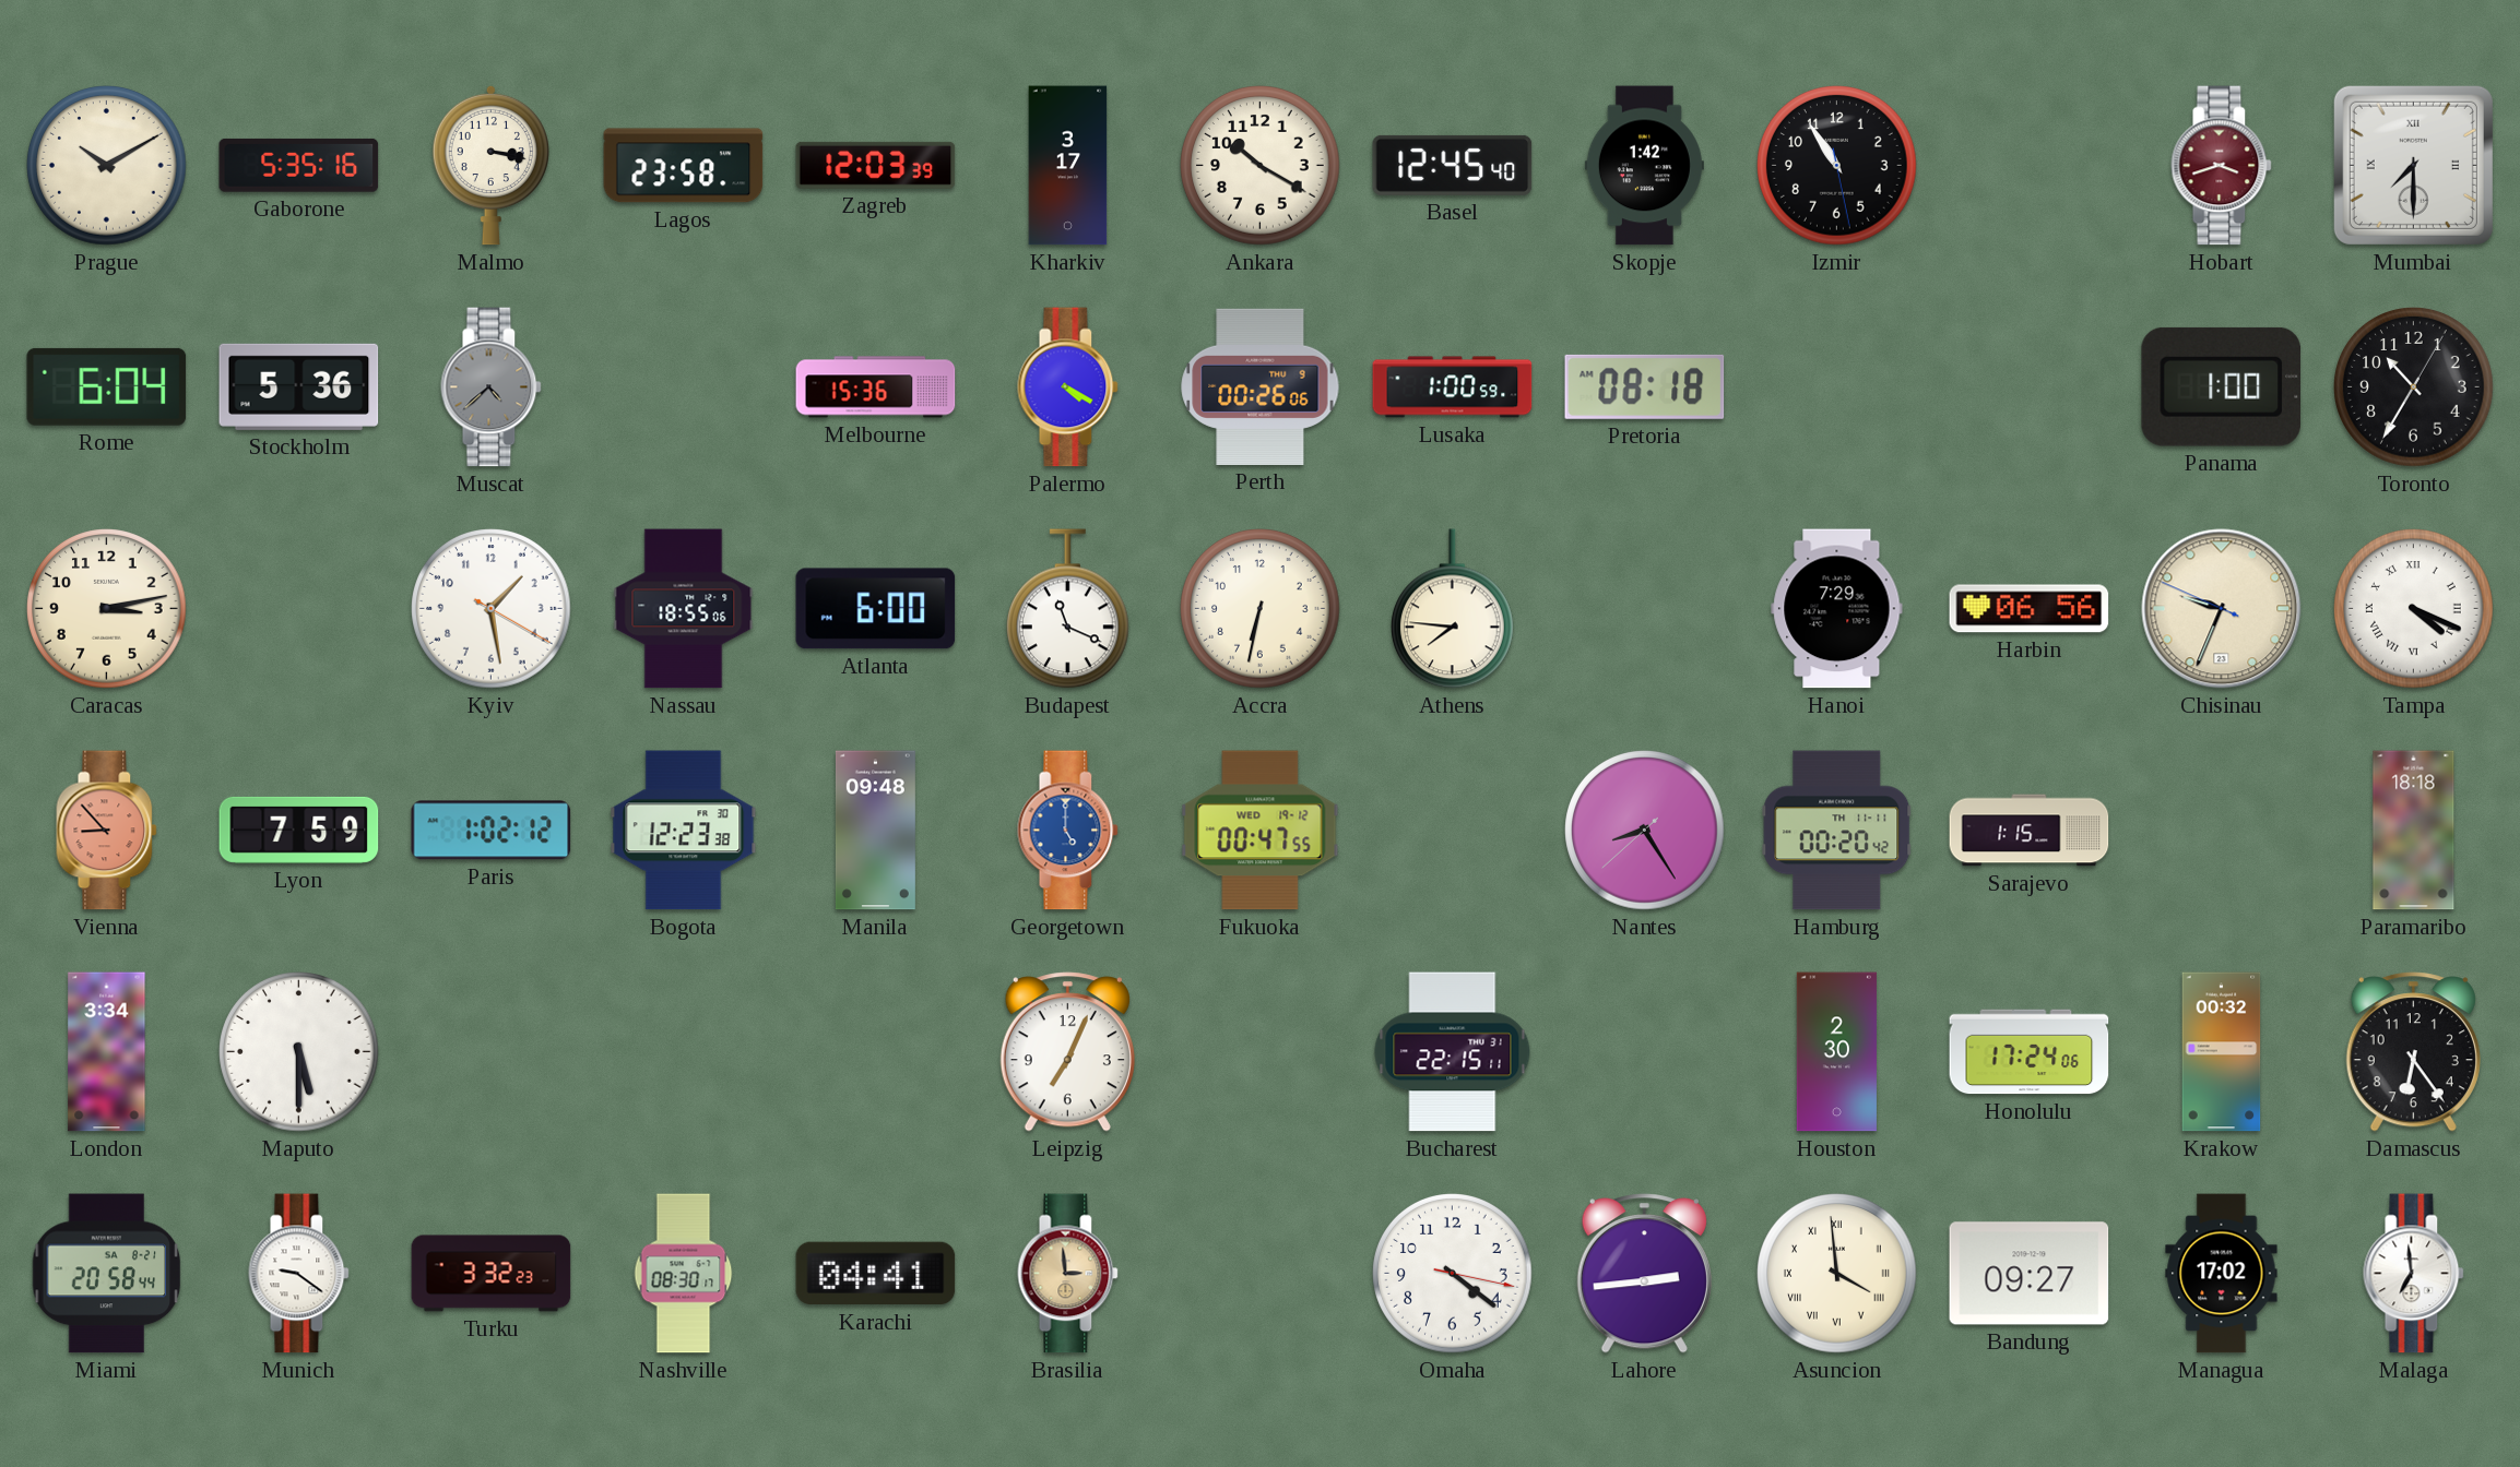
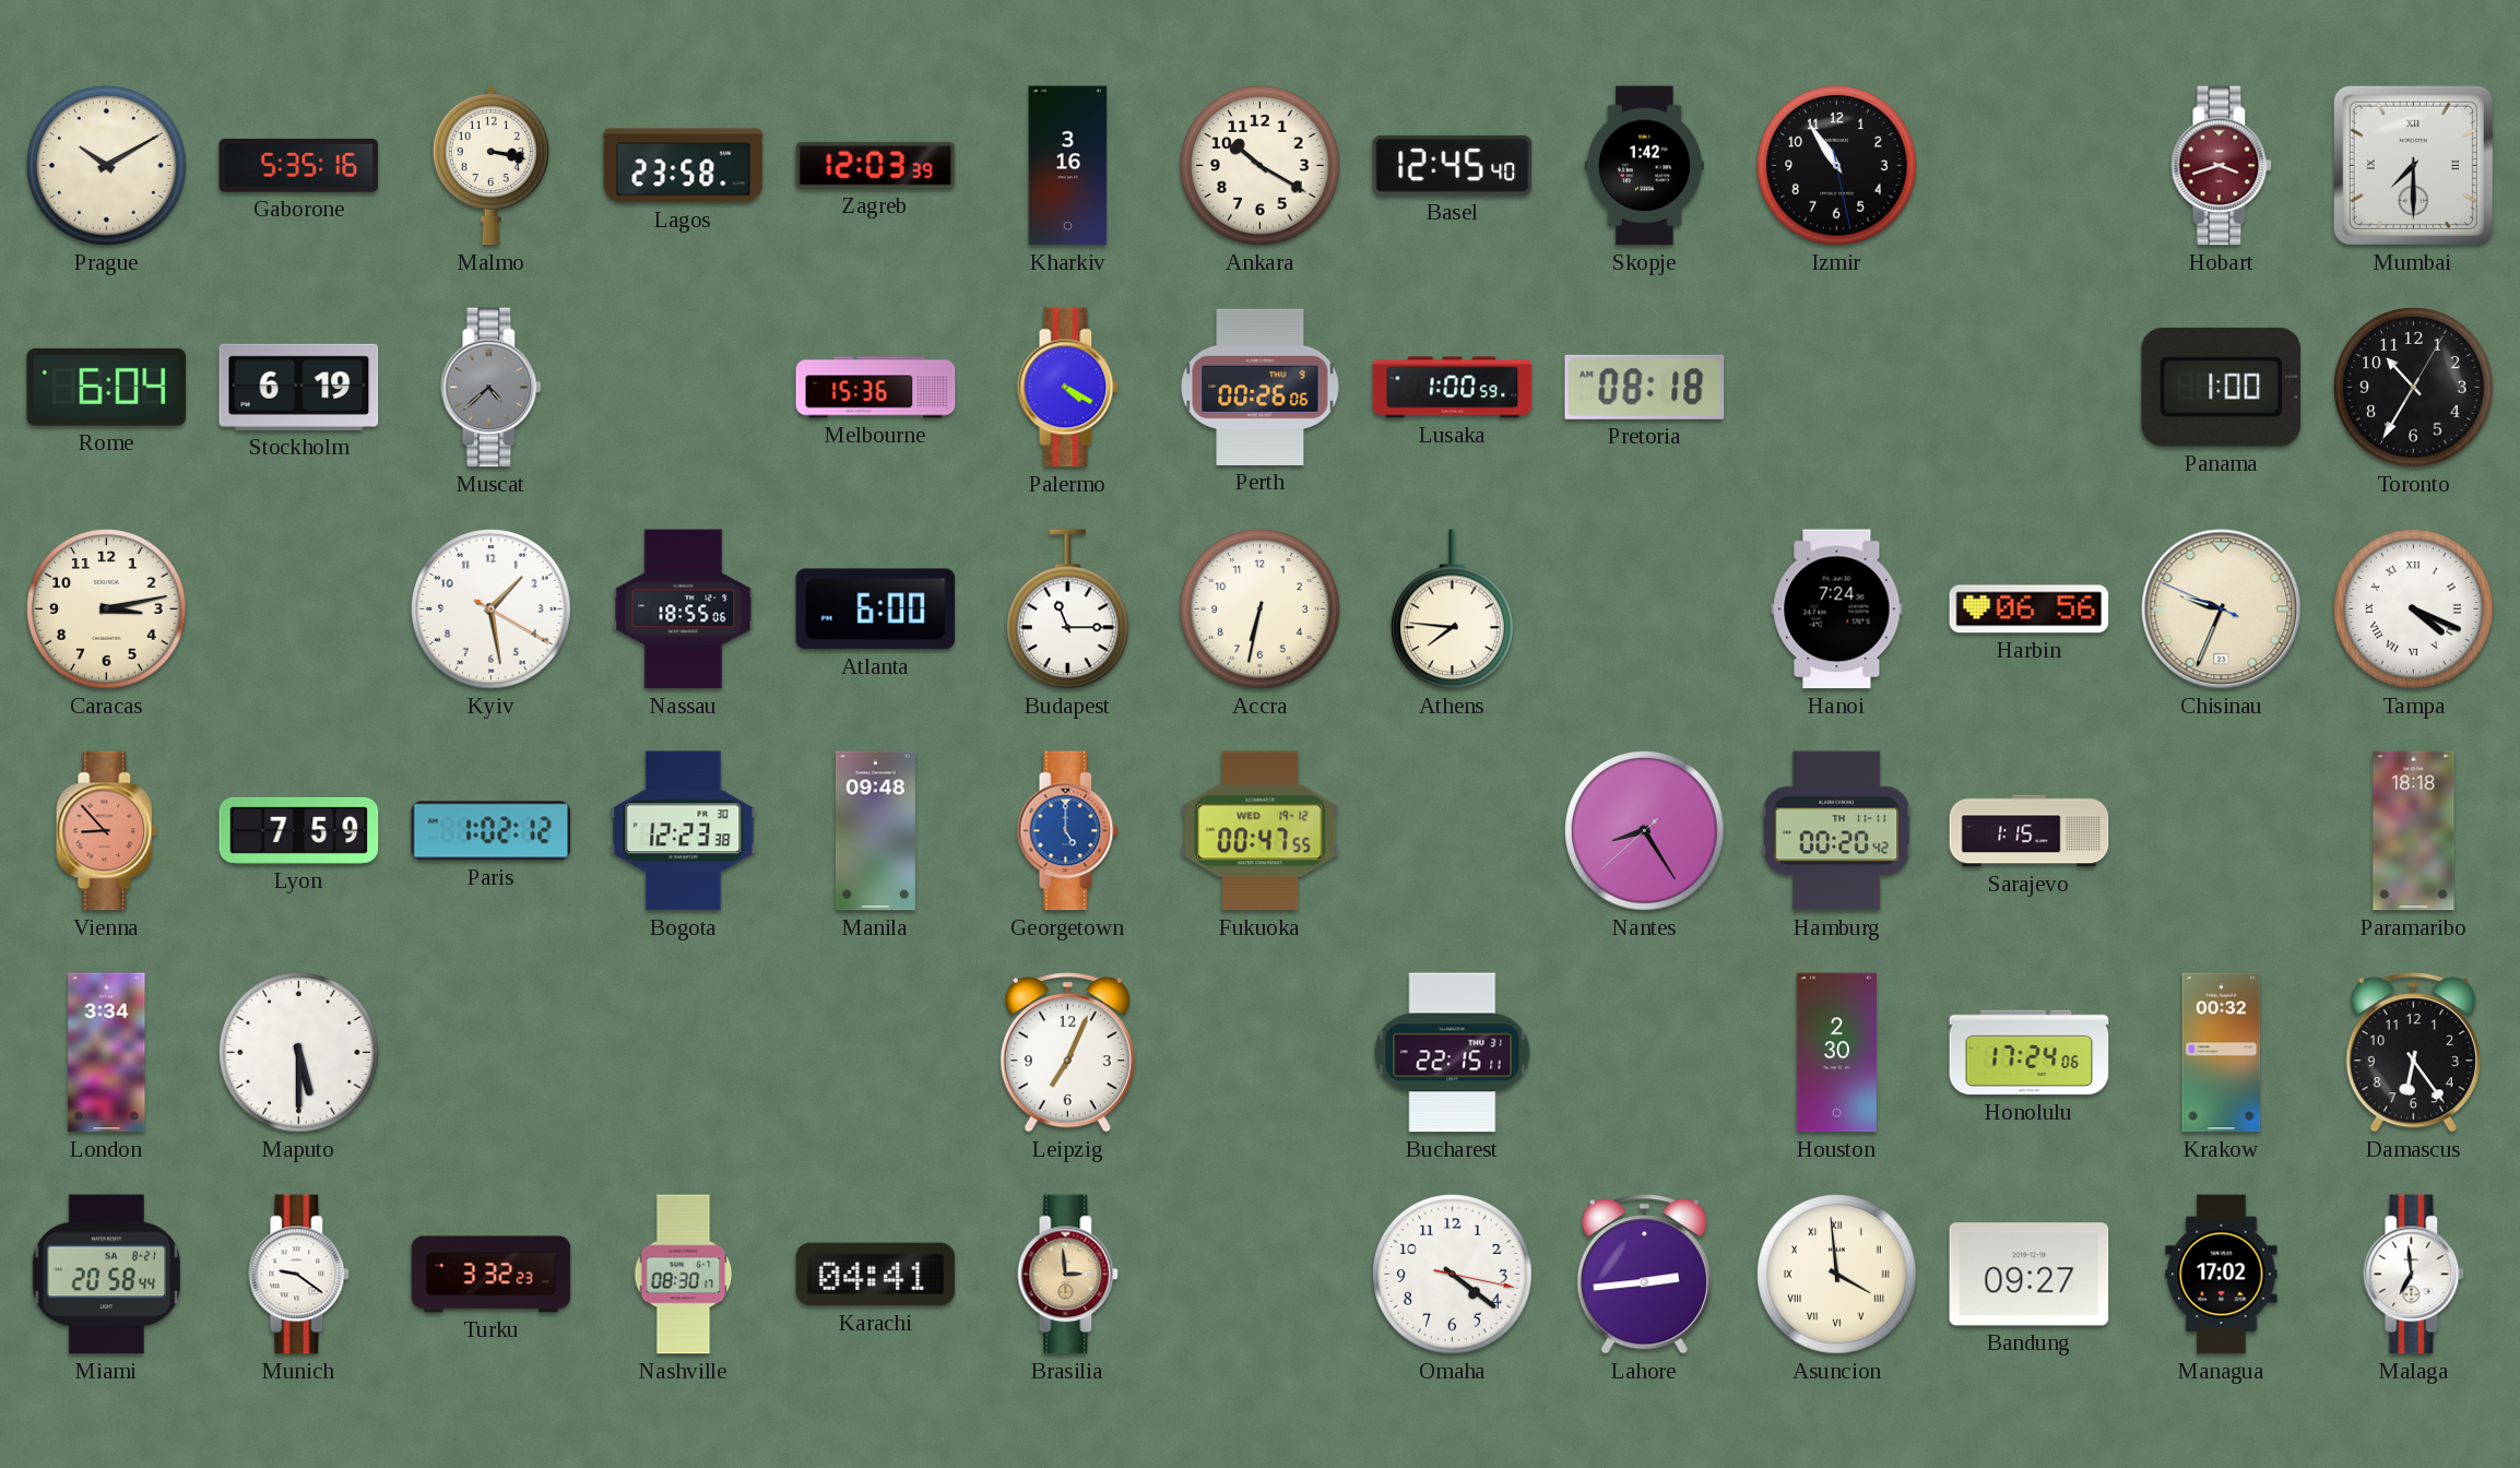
Kharkiv: 3:17 -> 3:16
Stockholm: 5:36 -> 6:19
Budapest: 11:19 -> 11:15
Hanoi: 7:29 -> 7:24
